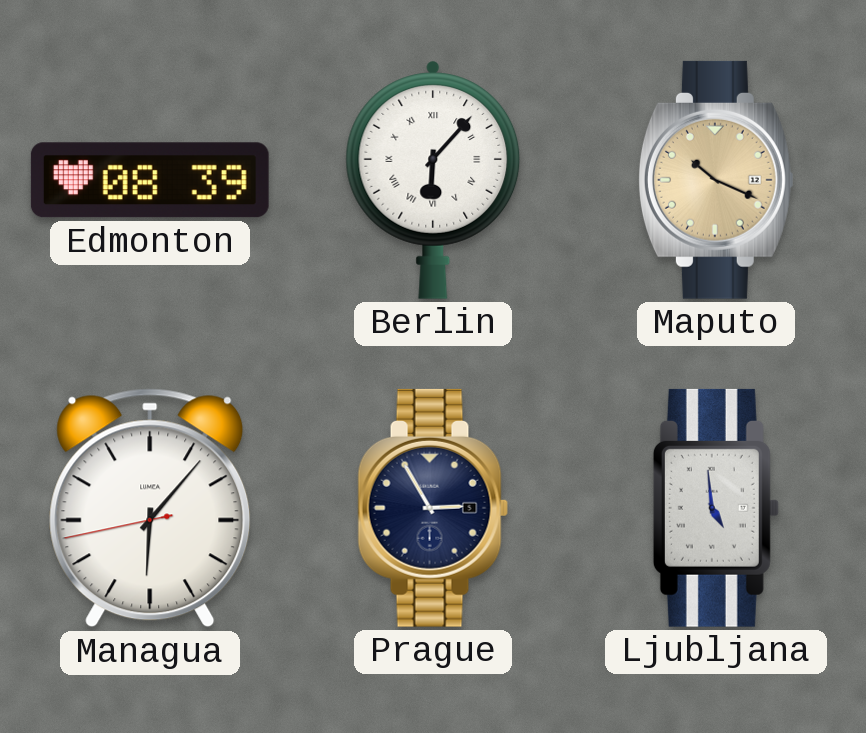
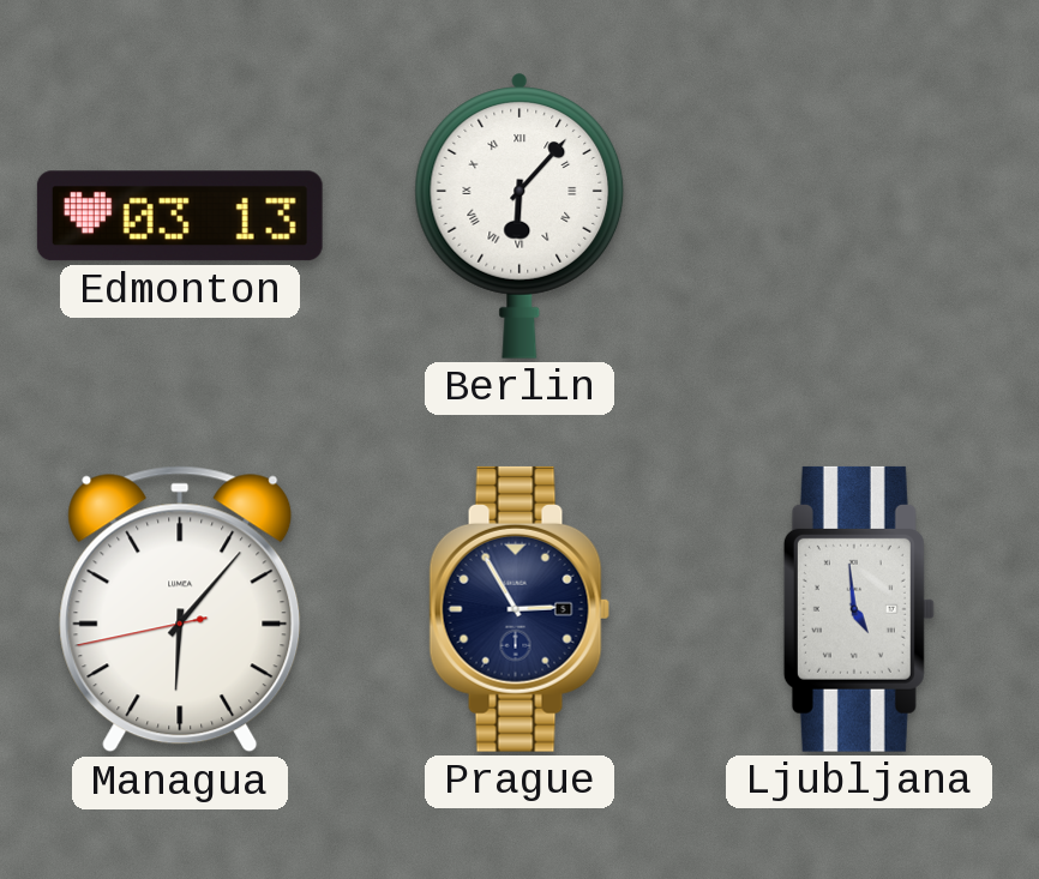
Edmonton: 08:39 -> 03:13
Maputo: 10:19 -> none
